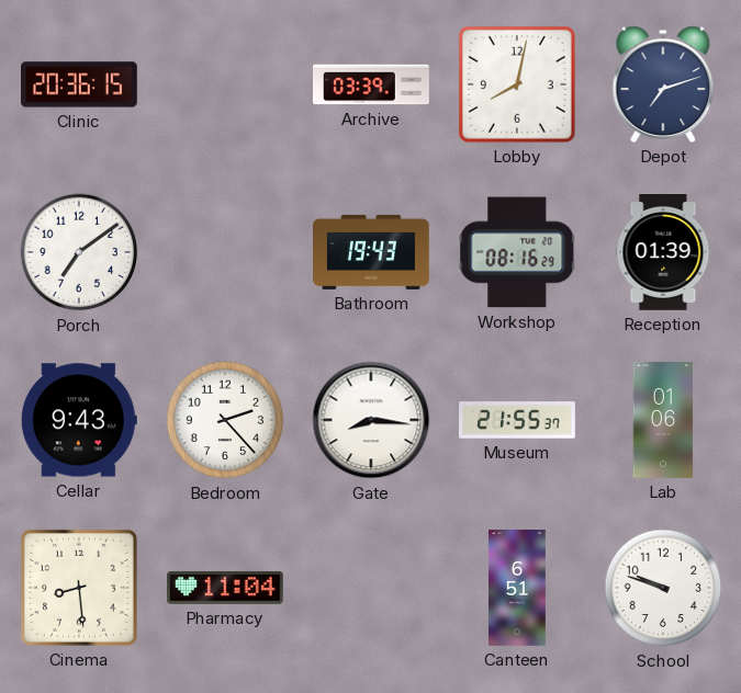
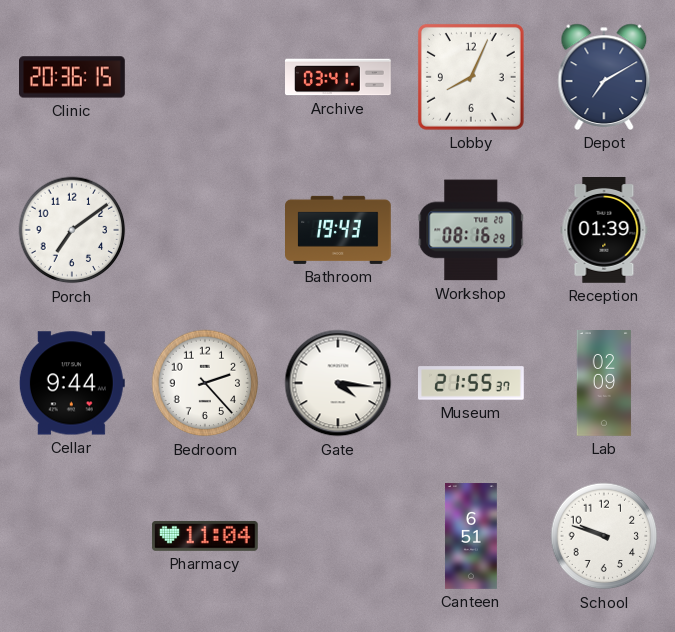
Archive: 03:39 -> 03:41
Lobby: 8:02 -> 8:04
Depot: 7:12 -> 7:10
Cellar: 9:43 -> 9:44
Gate: 8:16 -> 4:16
Lab: 01:06 -> 02:09
Cinema: 8:29 -> none
